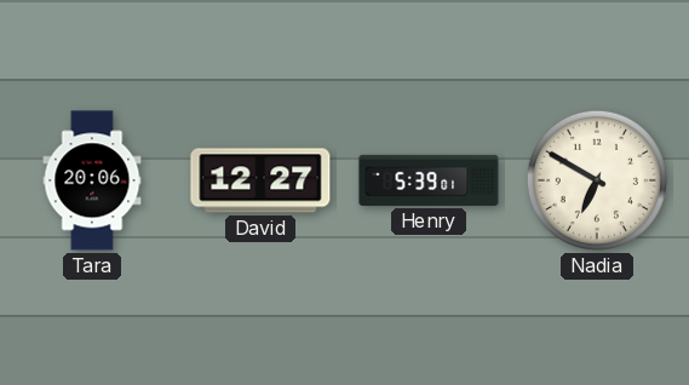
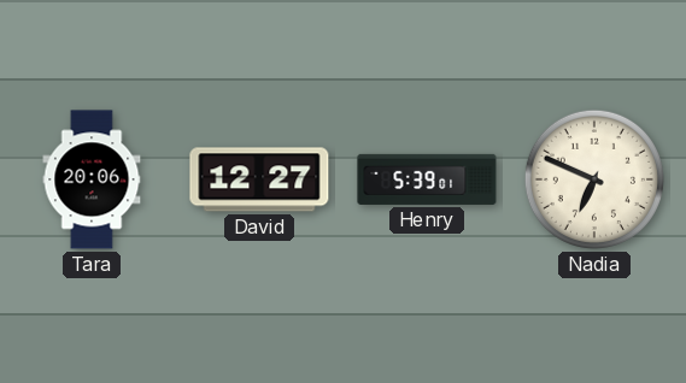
Nadia: 6:50 -> 6:49
